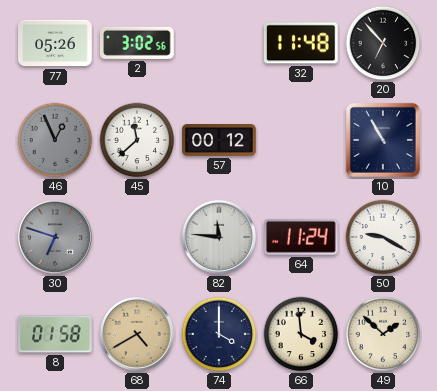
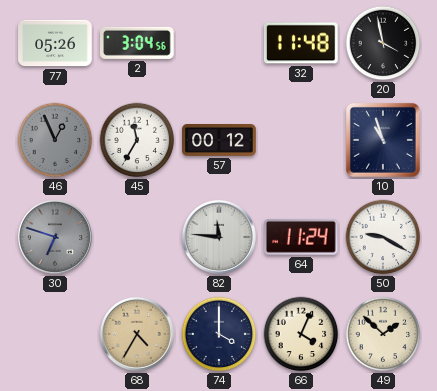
2: 3:02 -> 3:04
20: 6:53 -> 3:58
45: 11:38 -> 11:35
10: 10:55 -> 10:57
8: 01:58 -> none
68: 4:40 -> 4:35
66: 3:59 -> 4:04
